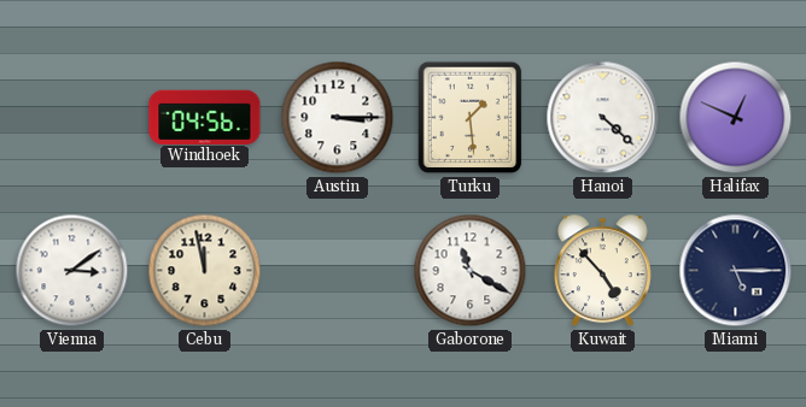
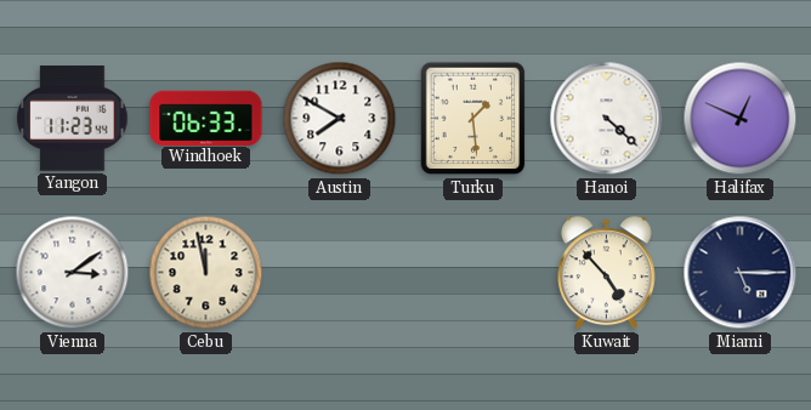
Yangon: none -> 11:23
Windhoek: 04:56 -> 06:33
Austin: 3:15 -> 7:50
Gaborone: 11:20 -> none
